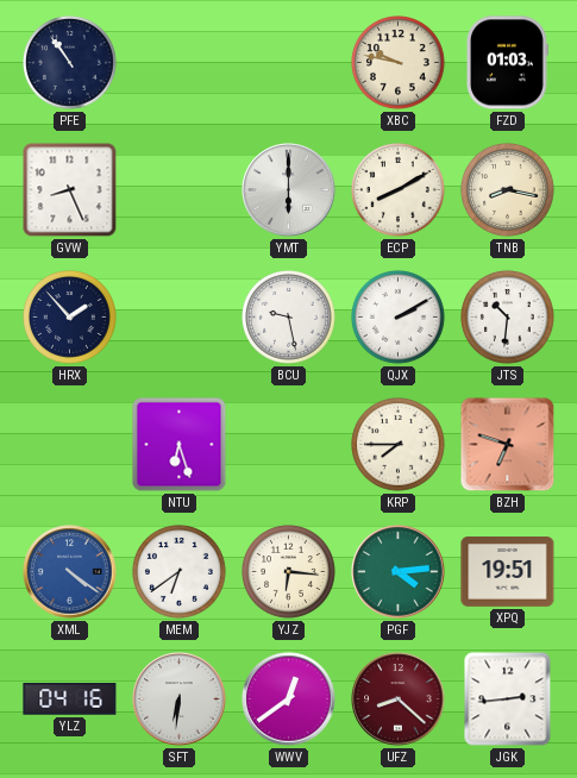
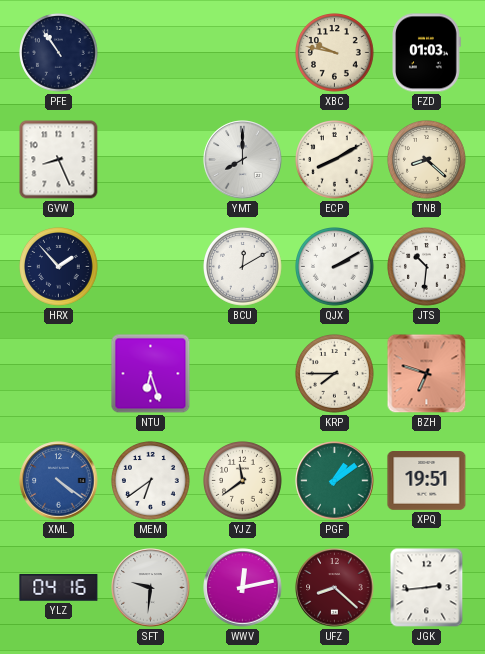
YMT: 6:00 -> 8:00
TNB: 8:17 -> 8:22
BCU: 9:28 -> 12:10
YJZ: 6:16 -> 11:39
PGF: 4:14 -> 1:09
SFT: 6:31 -> 9:31
WWV: 12:39 -> 12:13
